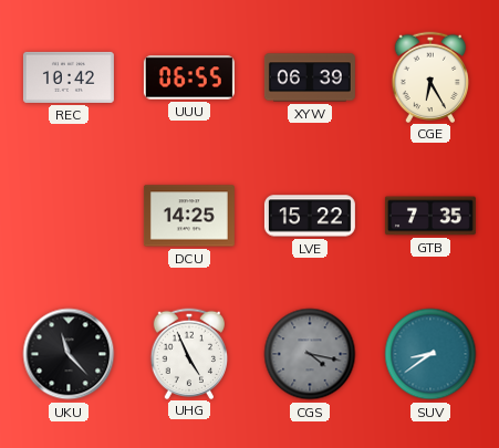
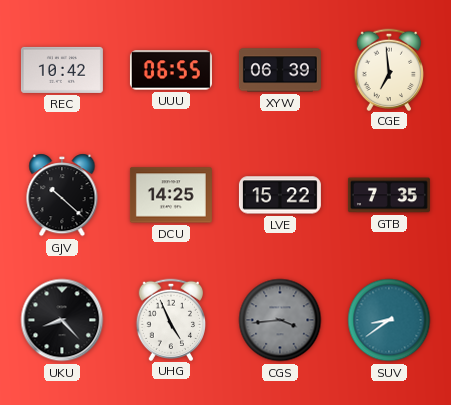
CGE: 6:25 -> 6:59
GJV: none -> 10:22
UKU: 11:23 -> 8:23
CGS: 4:17 -> 3:44
